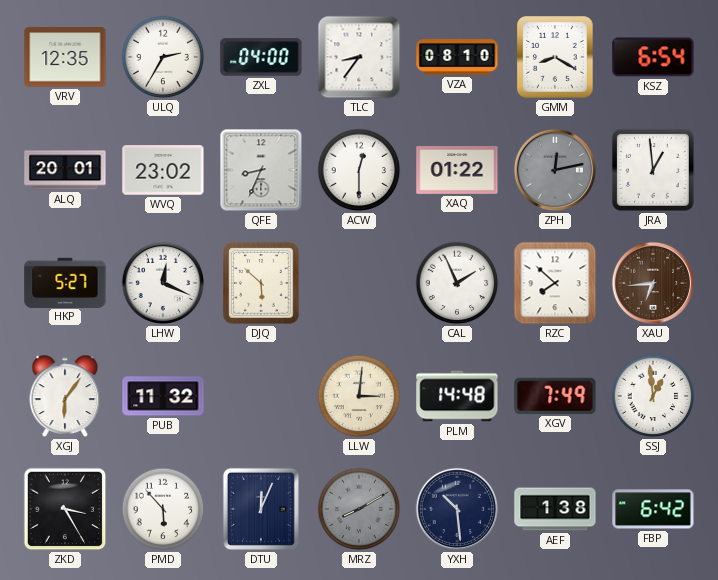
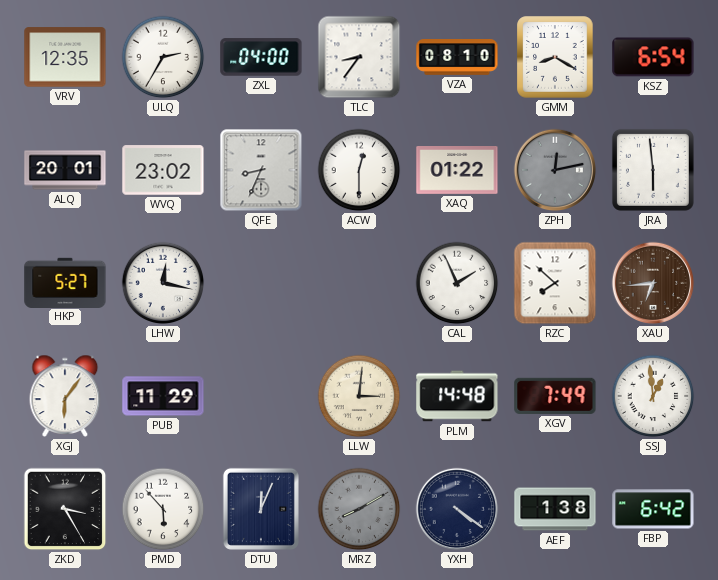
JRA: 12:59 -> 5:59
LHW: 12:19 -> 12:17
DJQ: 5:52 -> none
PUB: 11:32 -> 11:29
YXH: 10:29 -> 4:21
